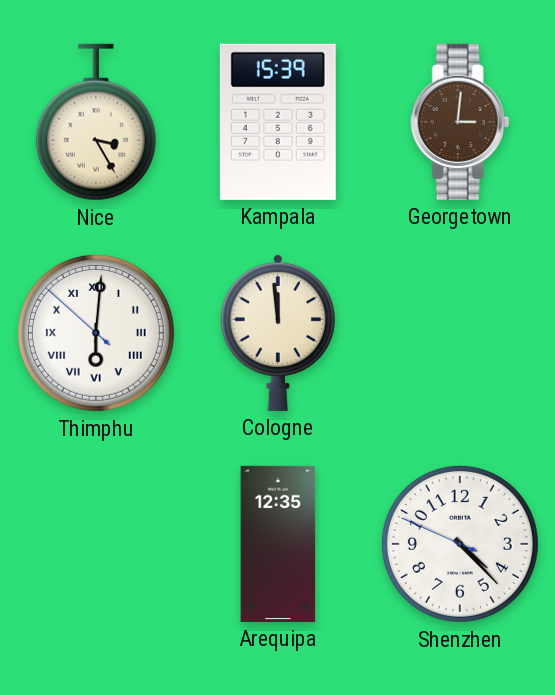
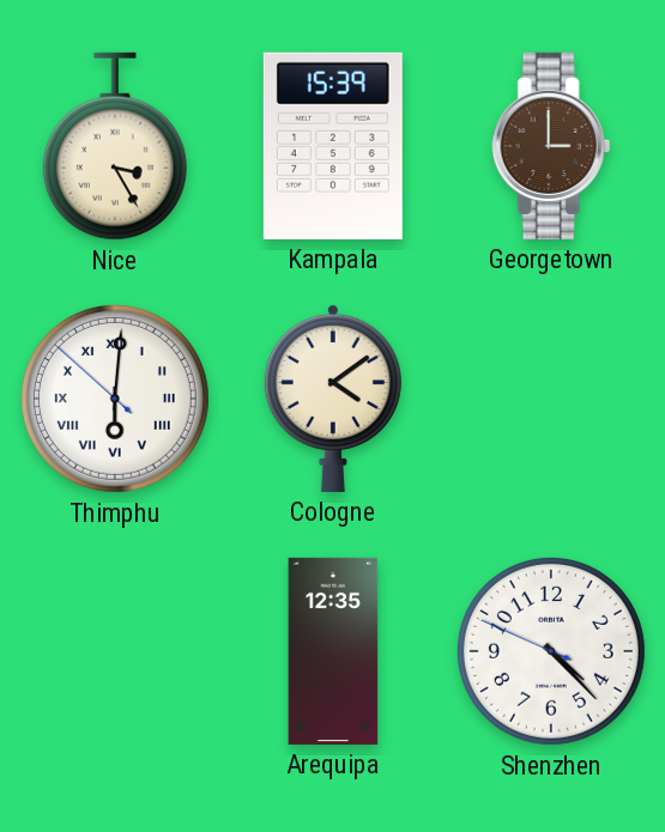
Georgetown: 3:01 -> 3:00
Cologne: 11:59 -> 4:09
